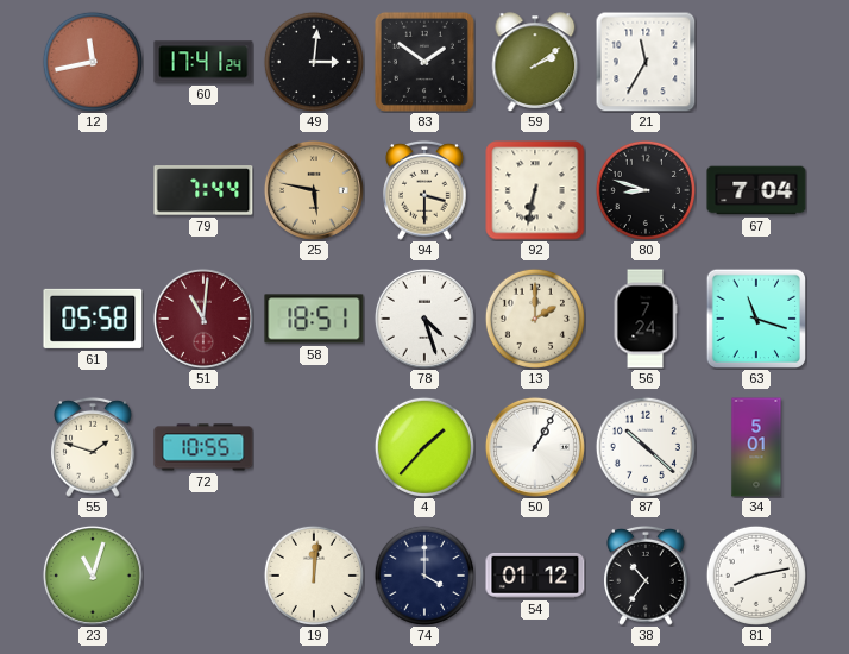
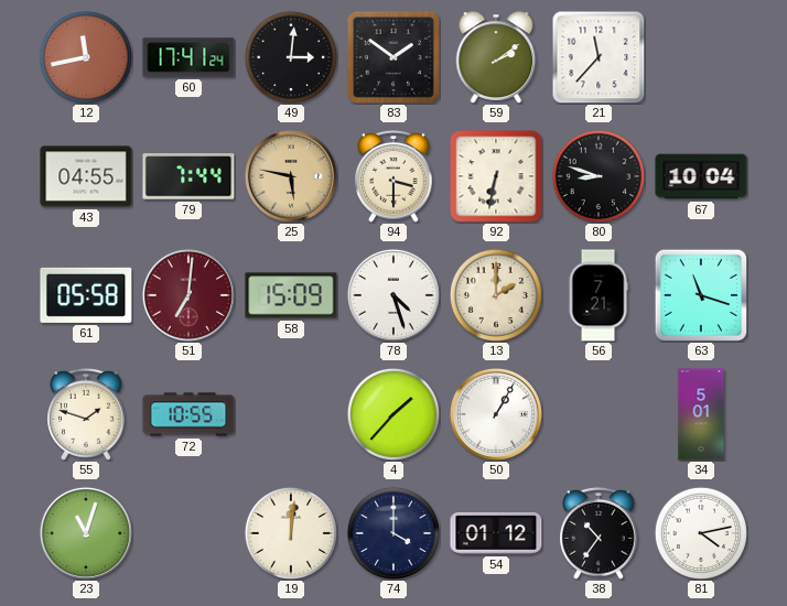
21: 11:35 -> 11:37
43: none -> 04:55
67: 7:04 -> 10:04
51: 11:01 -> 7:01
58: 18:51 -> 15:09
56: 7:24 -> 7:21
87: 10:22 -> none
81: 8:13 -> 4:13
